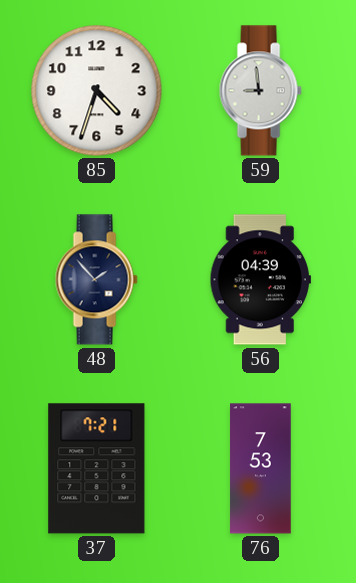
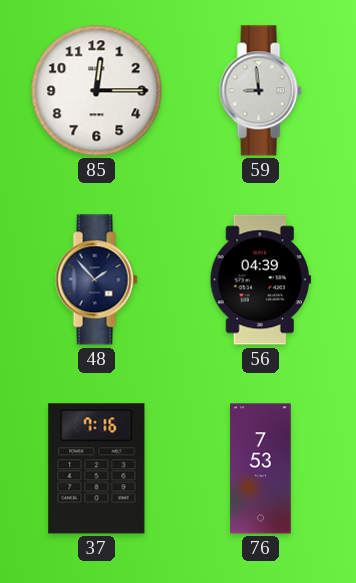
85: 4:33 -> 12:15
37: 7:21 -> 7:16
